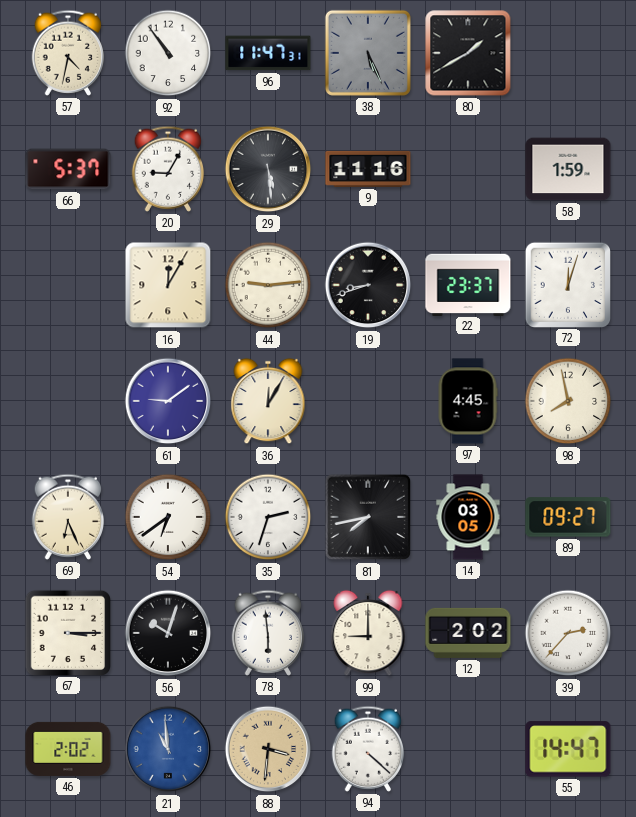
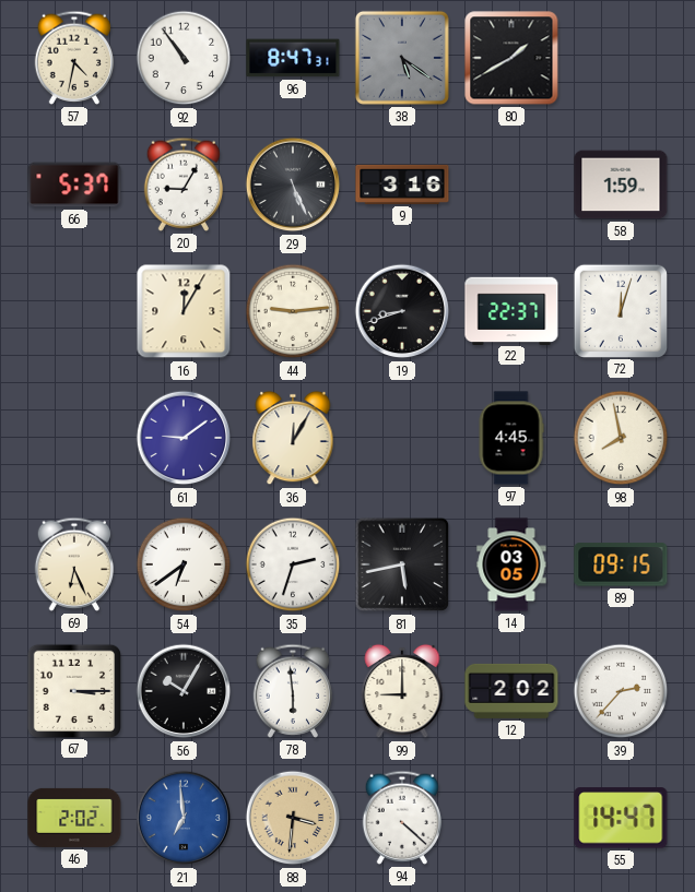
96: 11:47 -> 8:47
38: 5:26 -> 5:21
29: 5:29 -> 5:26
9: 11:16 -> 3:16
22: 23:37 -> 22:37
81: 7:43 -> 5:43
89: 09:27 -> 09:15
56: 10:03 -> 10:05
21: 10:59 -> 6:59
